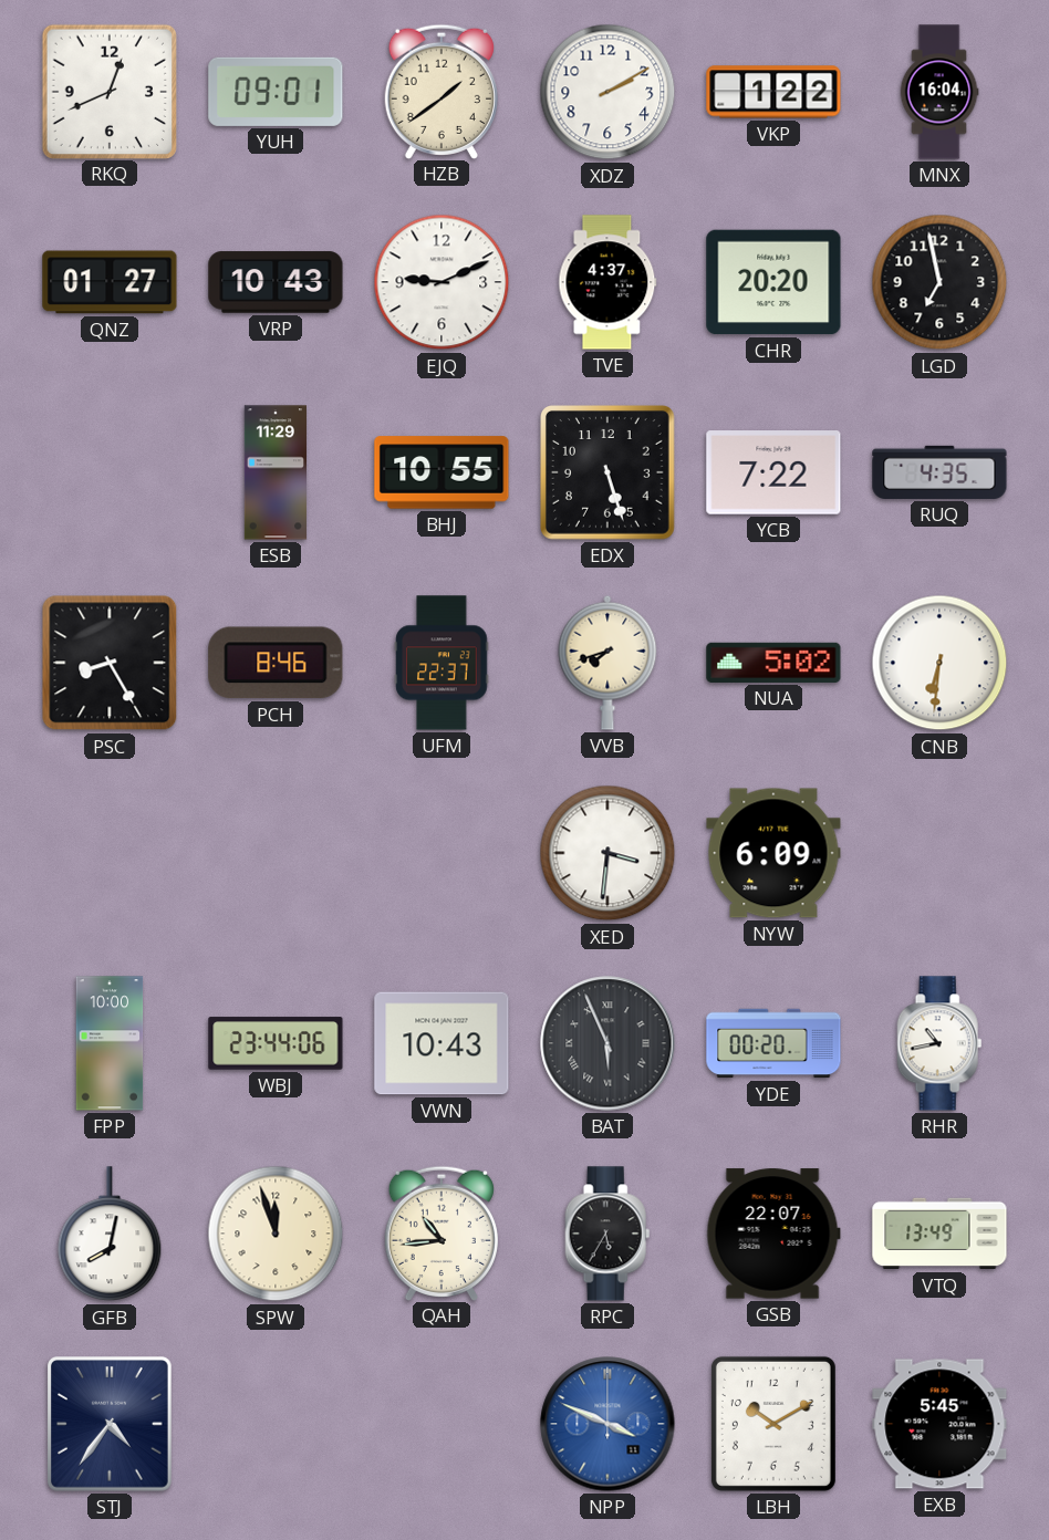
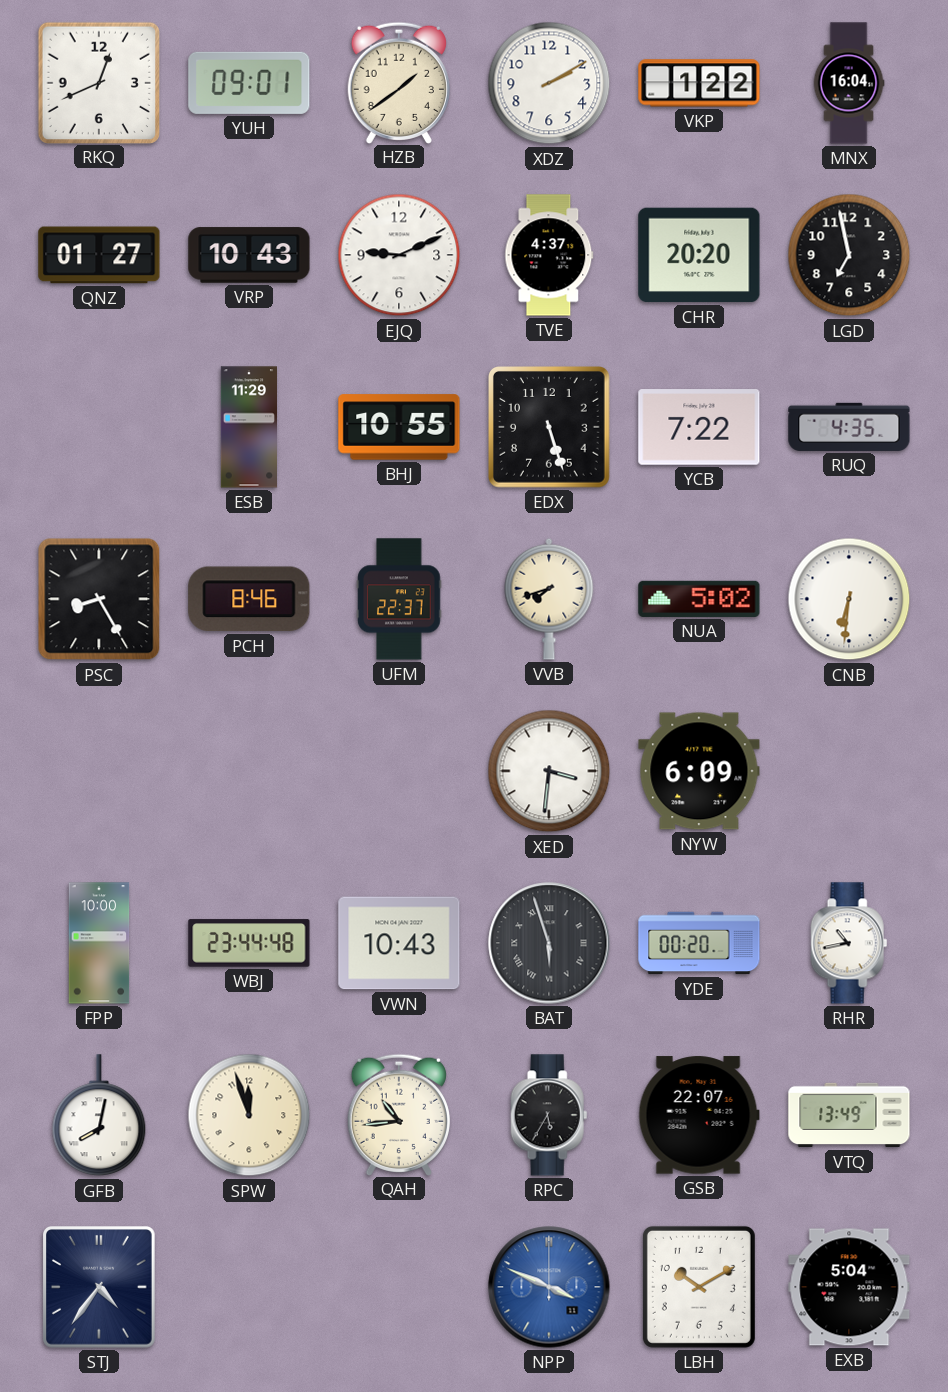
WBJ: 23:44:06 -> 23:44:48
BAT: 5:56 -> 5:57
EXB: 5:45 -> 5:04
